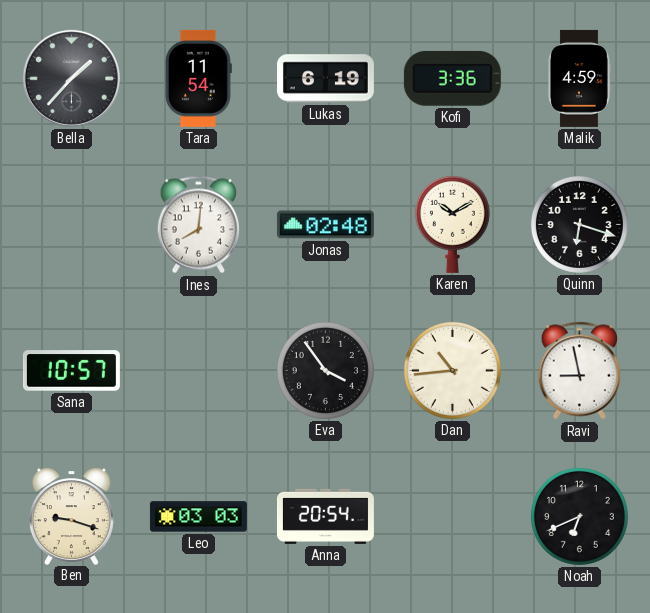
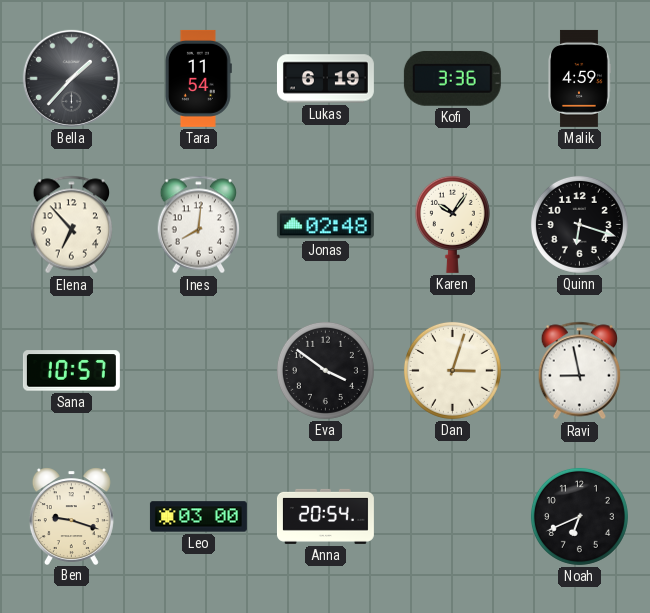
Elena: none -> 6:53
Karen: 10:10 -> 10:06
Eva: 3:54 -> 3:51
Dan: 10:44 -> 3:03
Leo: 03:03 -> 03:00
